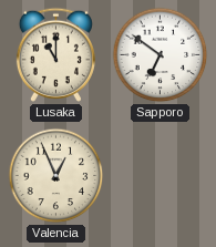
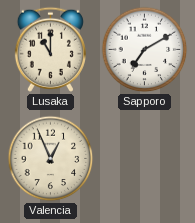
Sapporo: 6:51 -> 7:10
